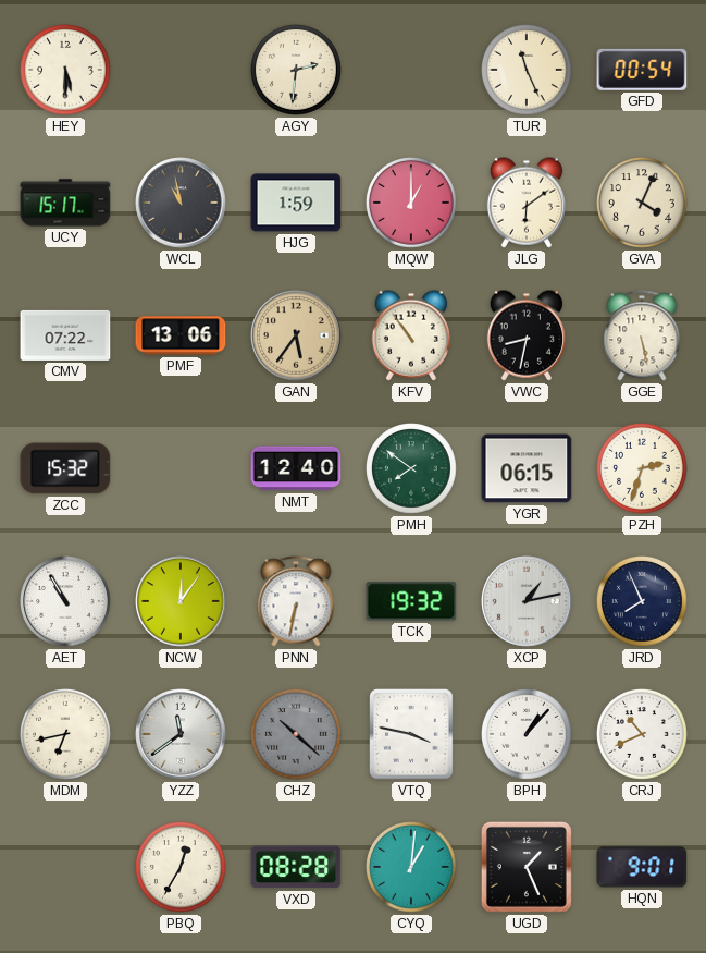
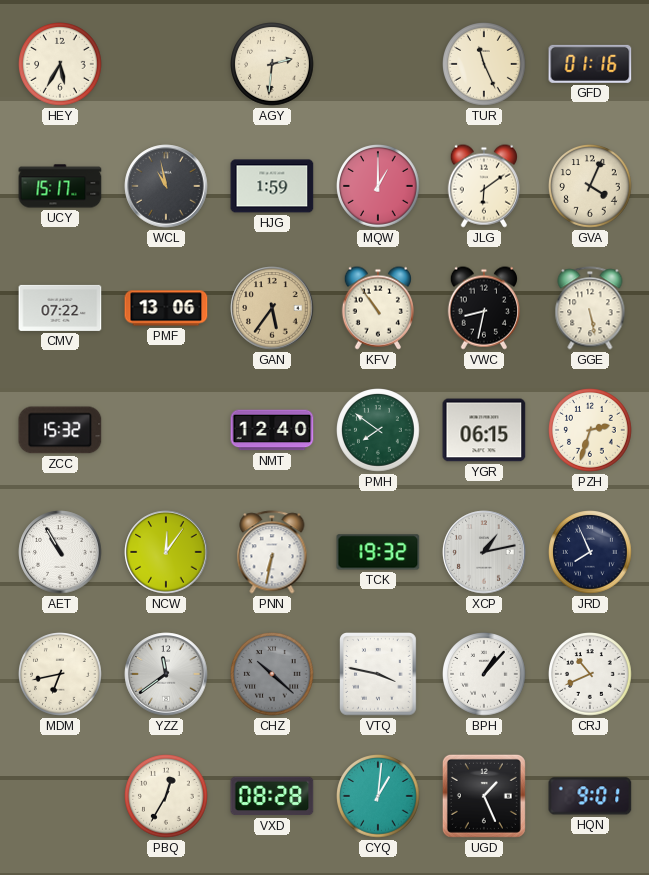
HEY: 5:30 -> 5:35
GFD: 00:54 -> 01:16
